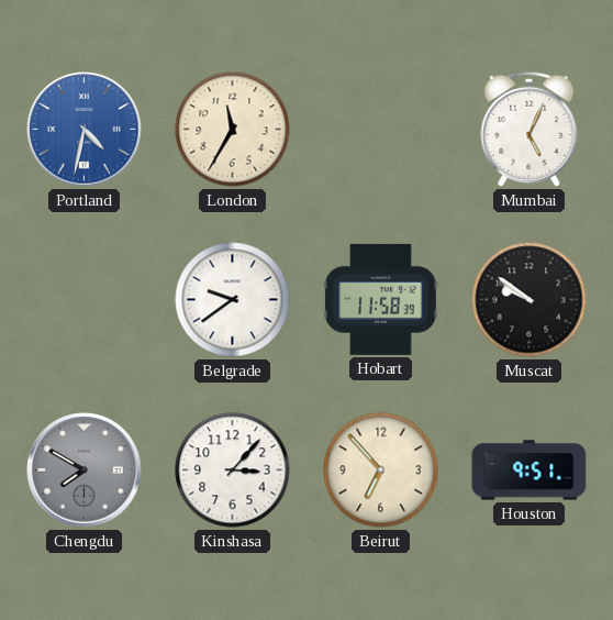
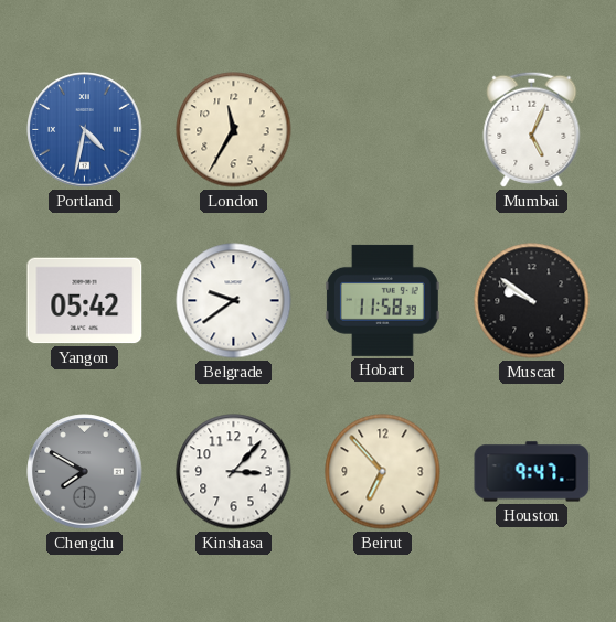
Yangon: none -> 05:42
Houston: 9:51 -> 9:47
